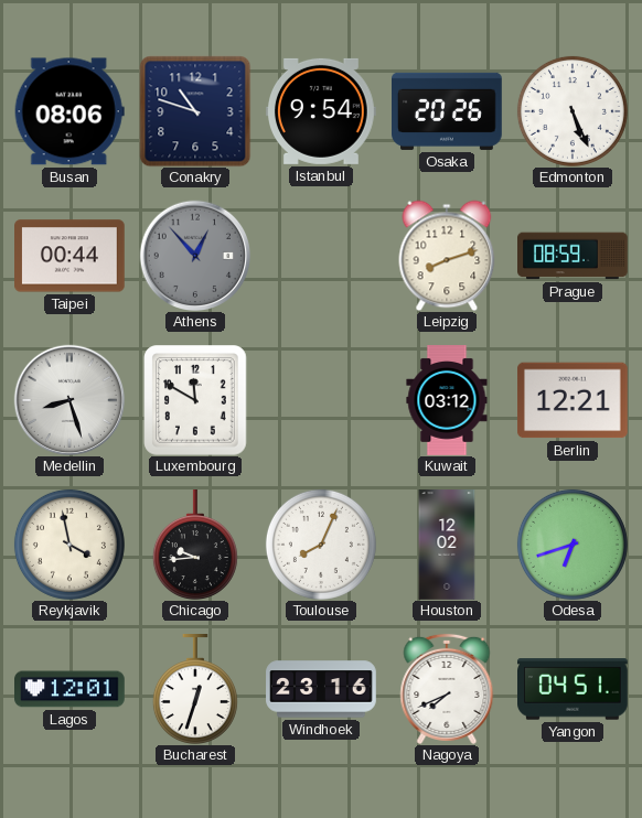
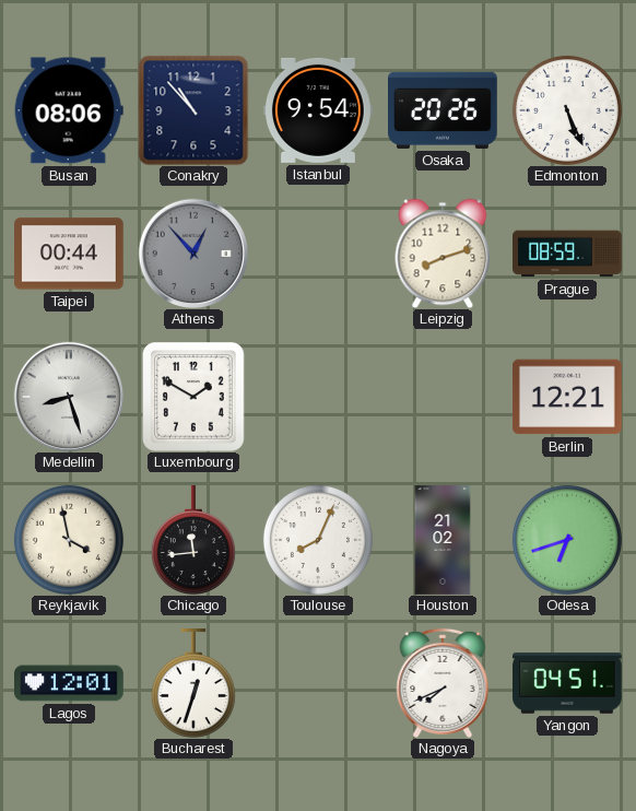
Conakry: 10:48 -> 10:53
Luxembourg: 11:50 -> 1:50
Kuwait: 03:12 -> none
Chicago: 9:44 -> 11:44
Houston: 12:02 -> 21:02
Windhoek: 23:16 -> none
